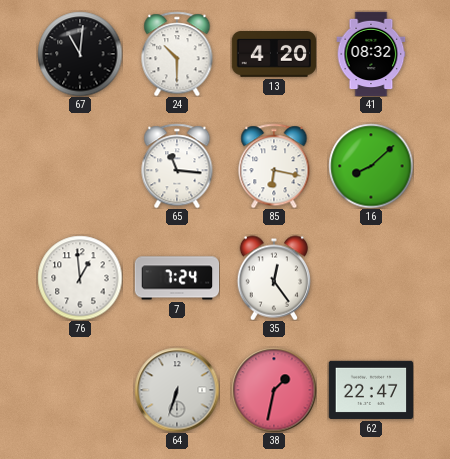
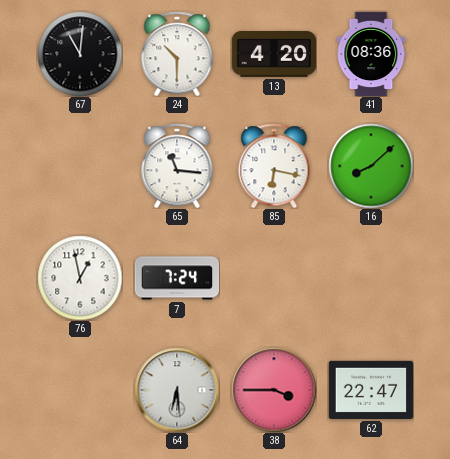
41: 08:32 -> 08:36
76: 12:59 -> 12:58
35: 12:24 -> none
64: 6:33 -> 6:29
38: 1:32 -> 3:45
